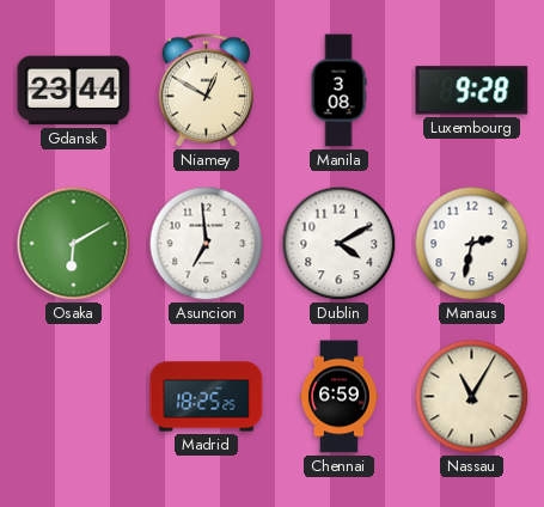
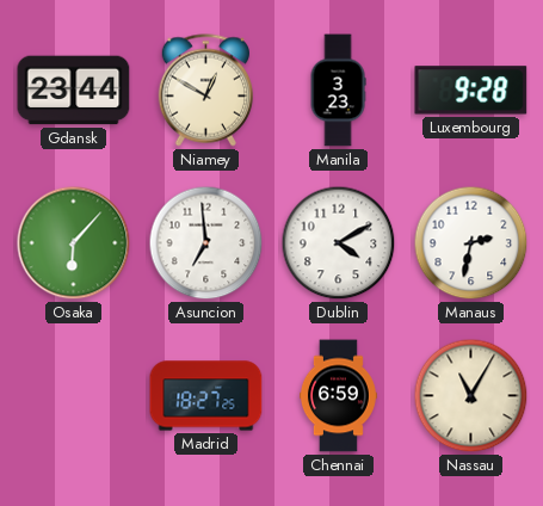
Manila: 3:08 -> 3:23
Osaka: 6:10 -> 6:07
Madrid: 18:25 -> 18:27
